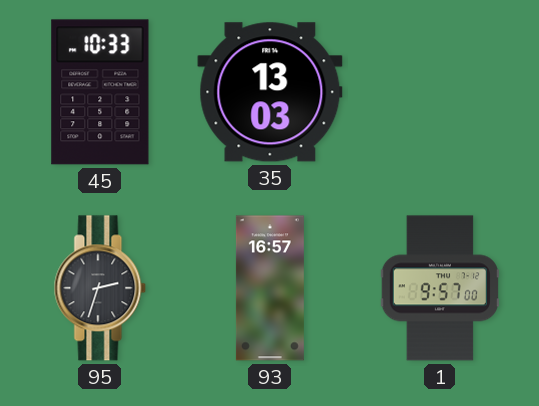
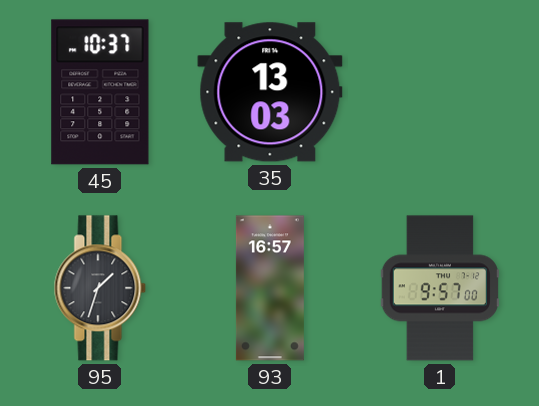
45: 10:33 -> 10:37
95: 2:33 -> 1:33
